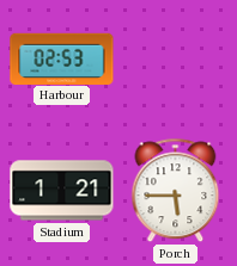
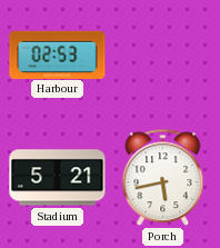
Stadium: 1:21 -> 5:21
Porch: 5:45 -> 5:43
